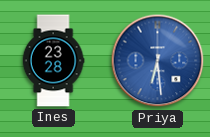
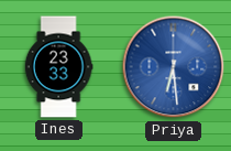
Ines: 23:28 -> 23:33
